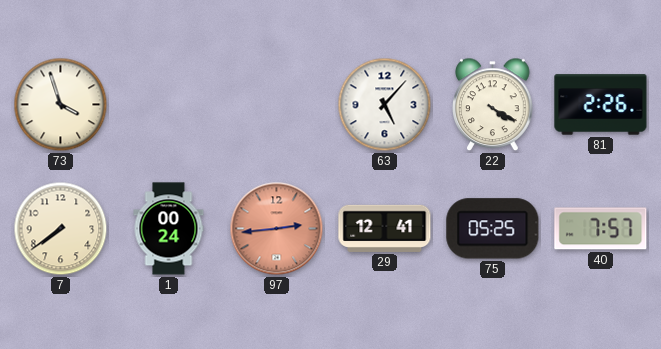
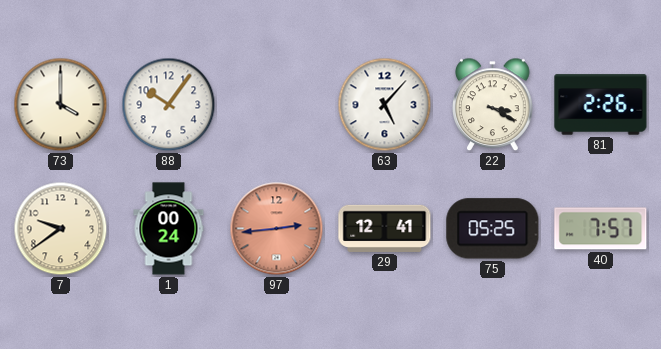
73: 3:57 -> 4:00
88: none -> 10:06
22: 4:20 -> 3:20
7: 7:39 -> 9:39
